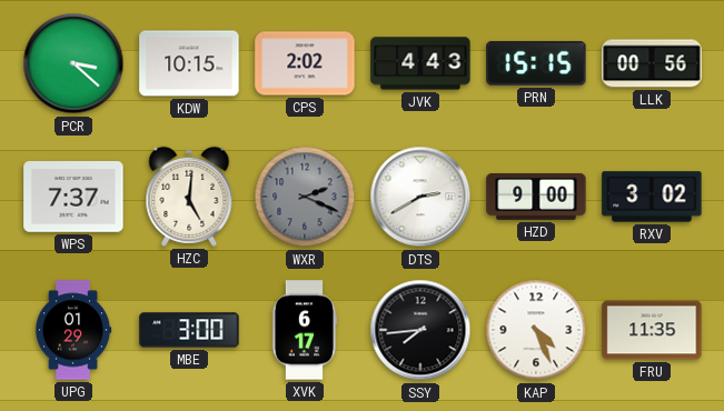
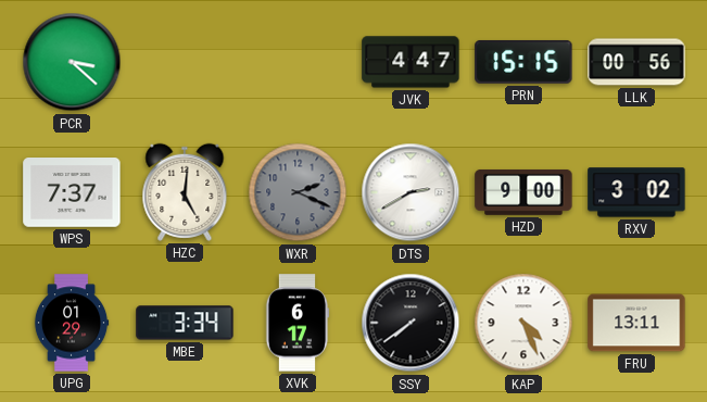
KDW: 10:15 -> none
CPS: 2:02 -> none
JVK: 4:43 -> 4:47
MBE: 3:00 -> 3:34
SSY: 7:44 -> 7:39
FRU: 11:35 -> 13:11
